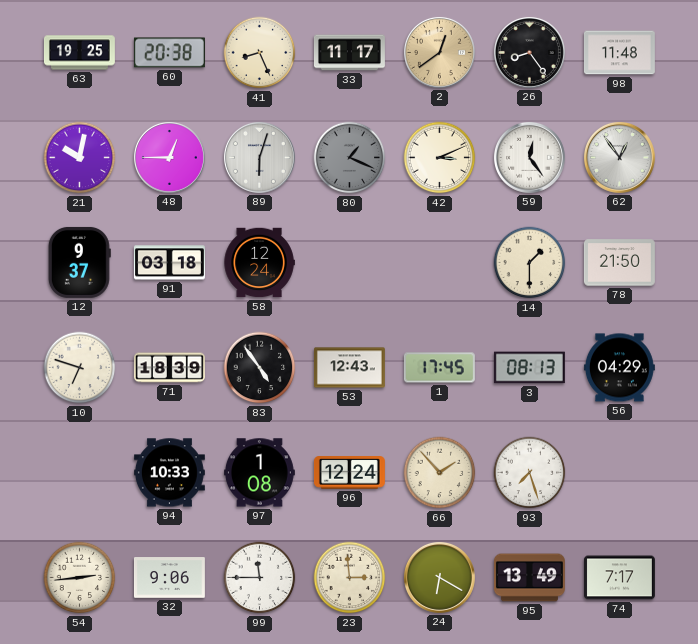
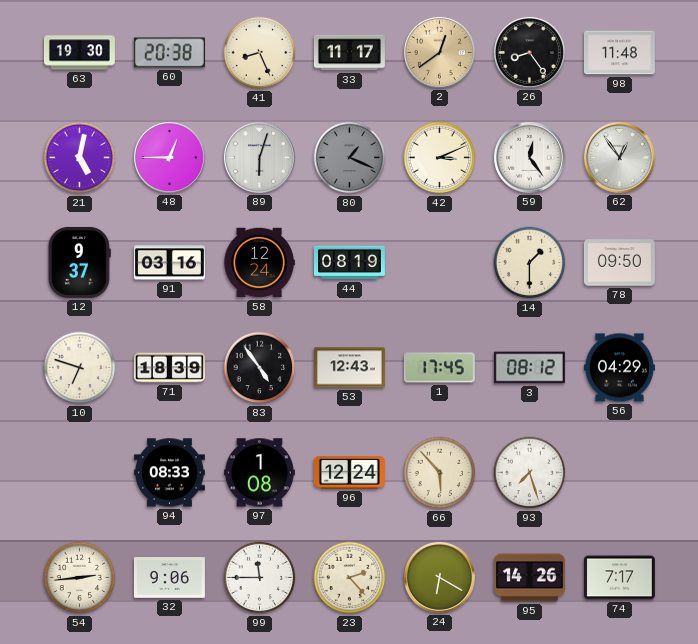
63: 19:25 -> 19:30
21: 10:02 -> 5:02
91: 03:18 -> 03:16
44: none -> 08:19
78: 21:50 -> 09:50
3: 08:13 -> 08:12
94: 10:33 -> 08:33
66: 1:53 -> 5:53
23: 2:59 -> 2:23
95: 13:49 -> 14:26
